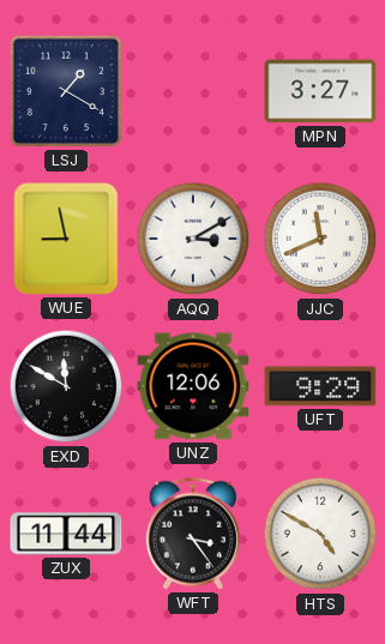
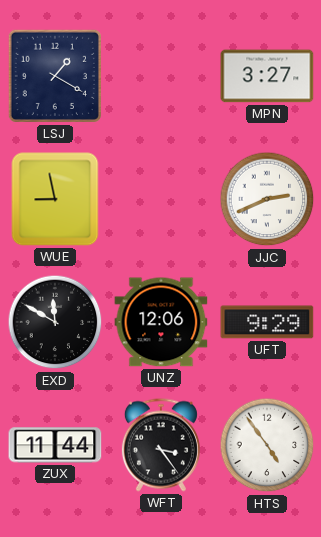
AQQ: 3:10 -> none
JJC: 11:41 -> 2:41
HTS: 4:50 -> 4:54
